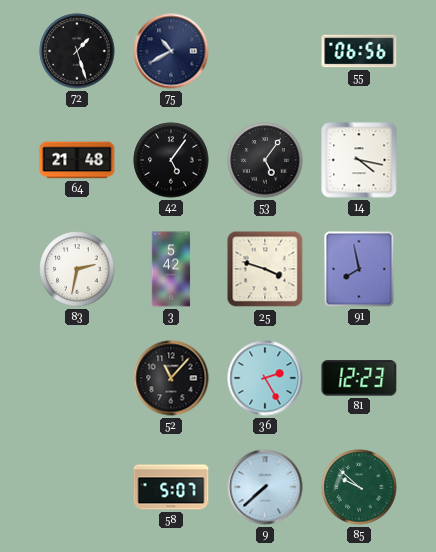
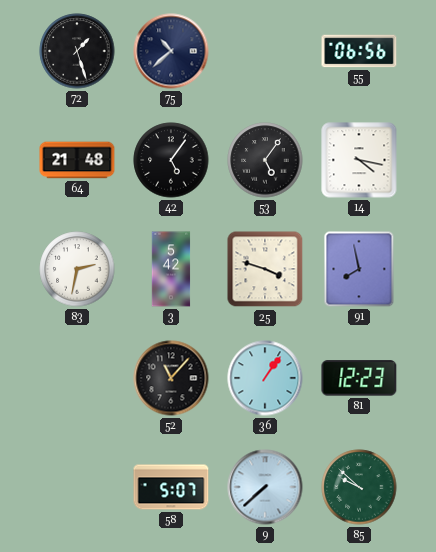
75: 10:40 -> 10:38
36: 2:25 -> 1:06
